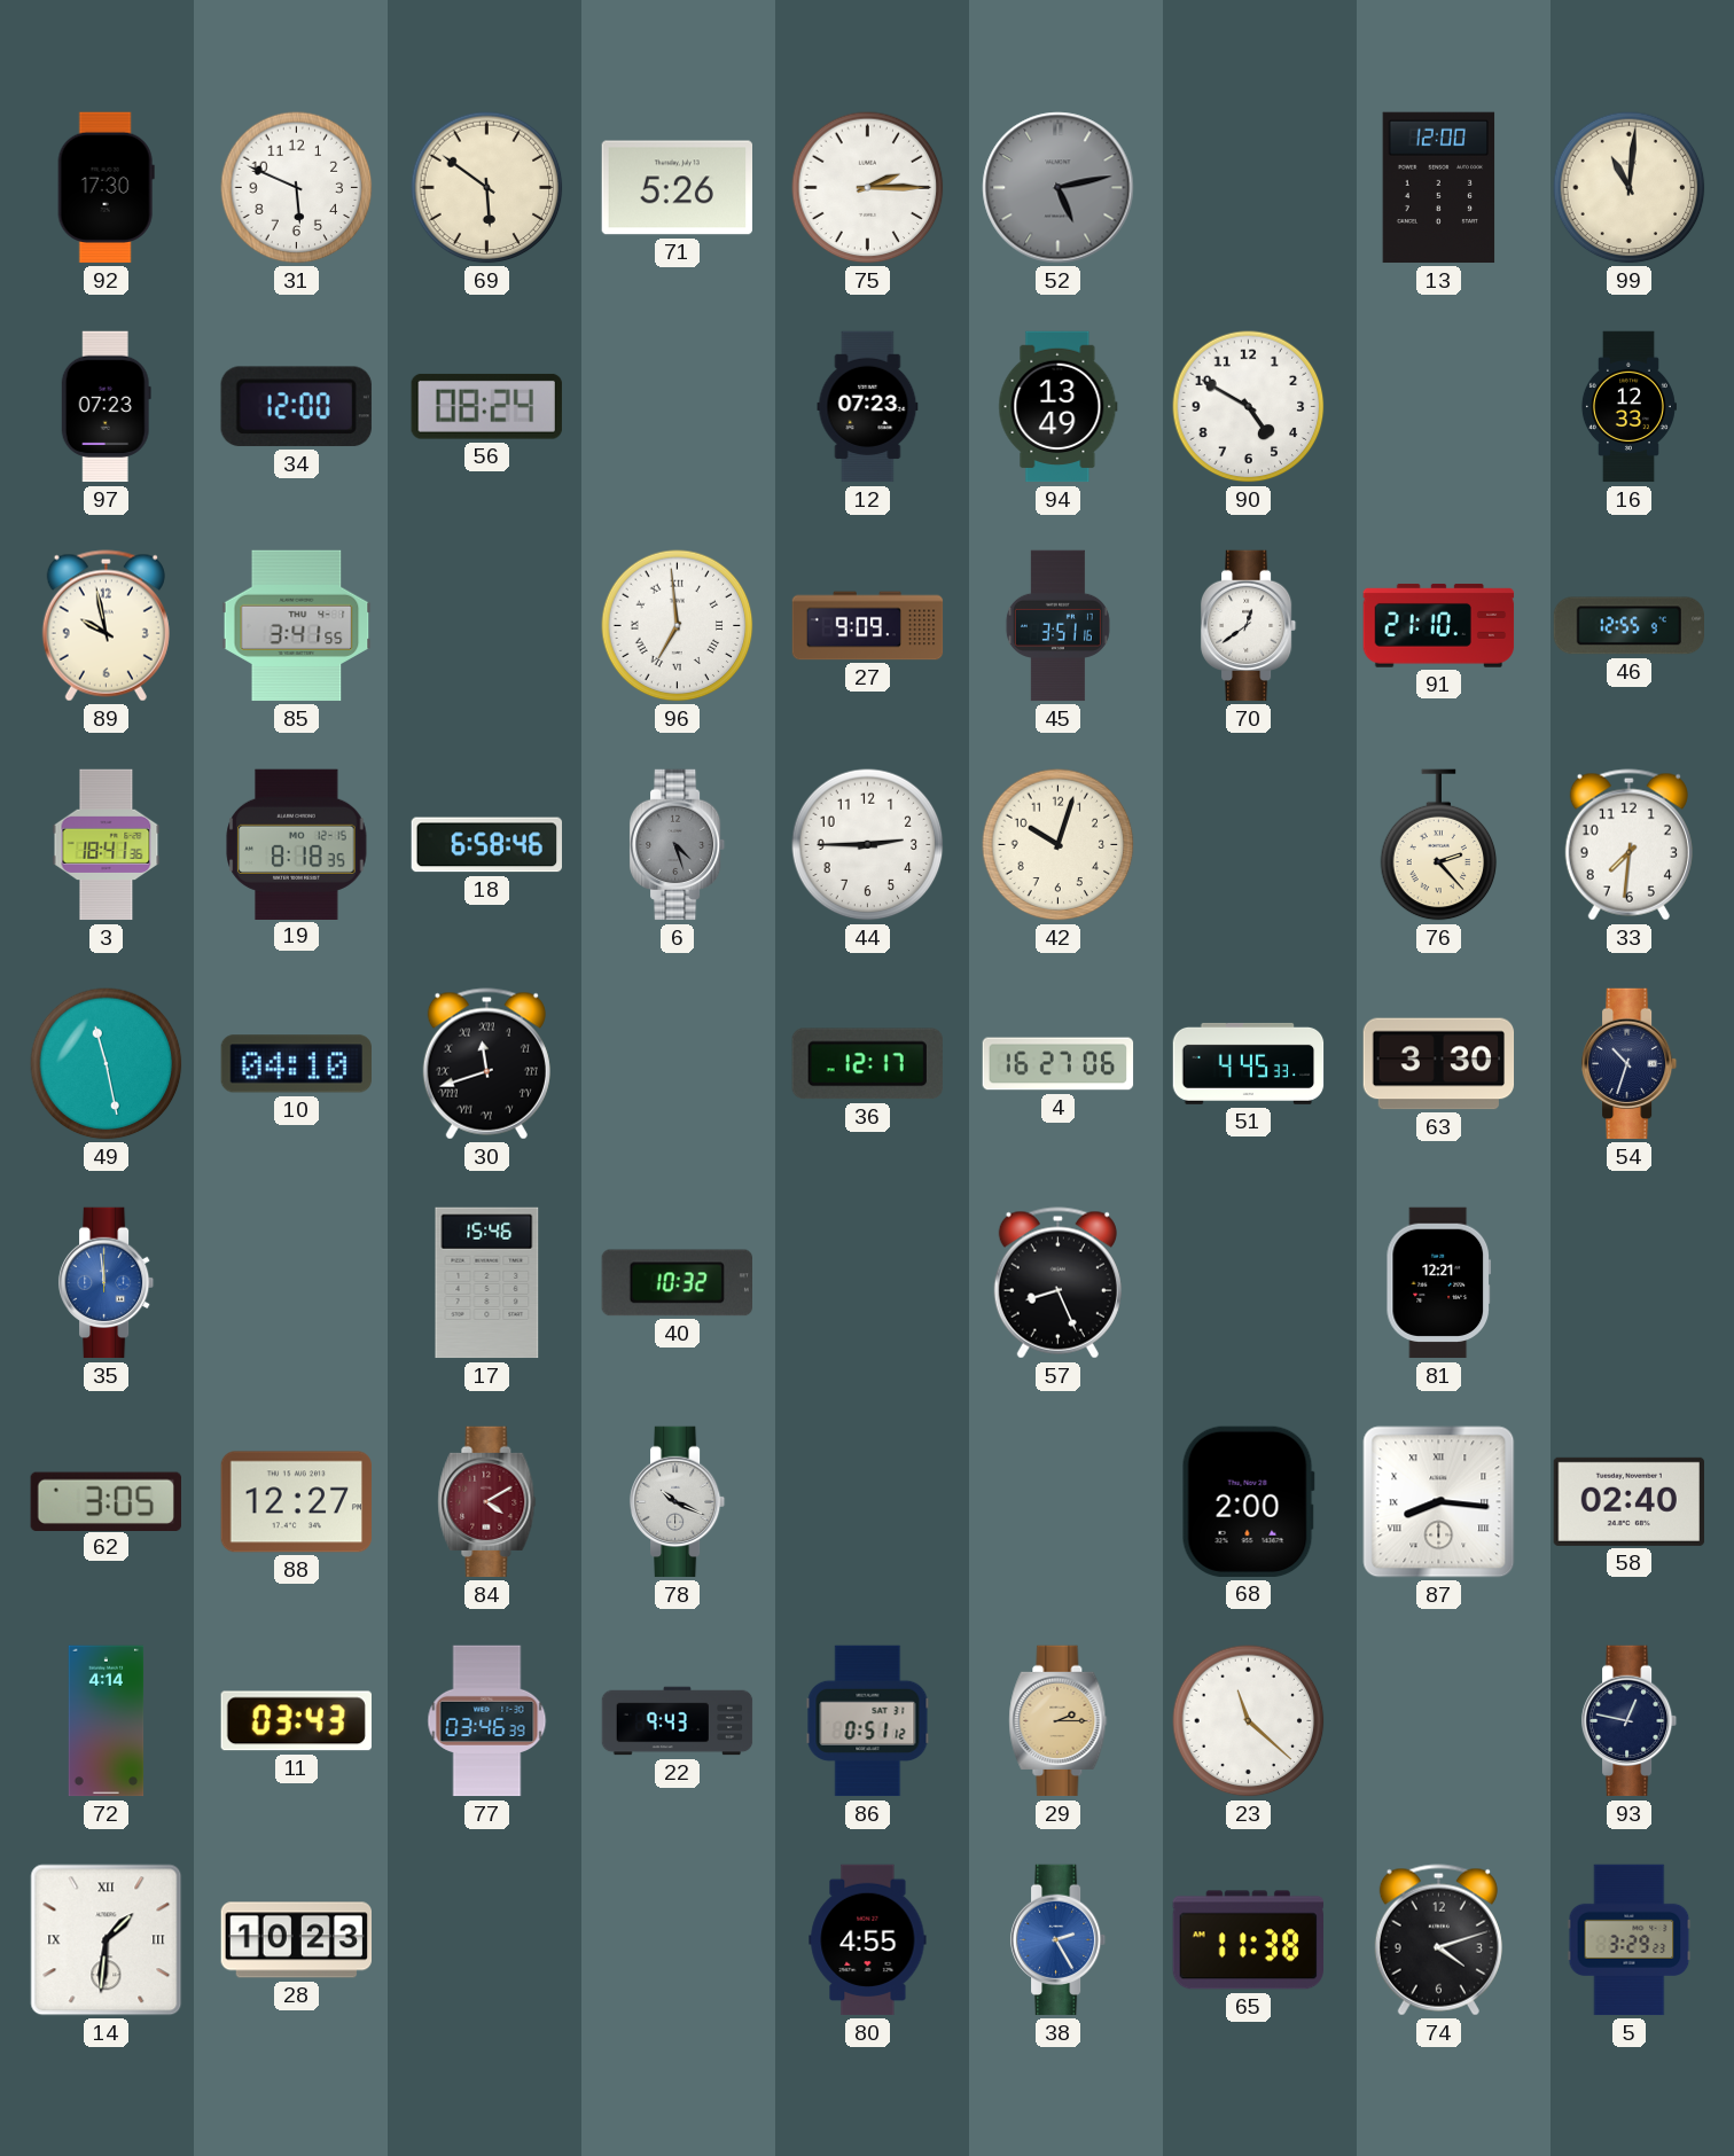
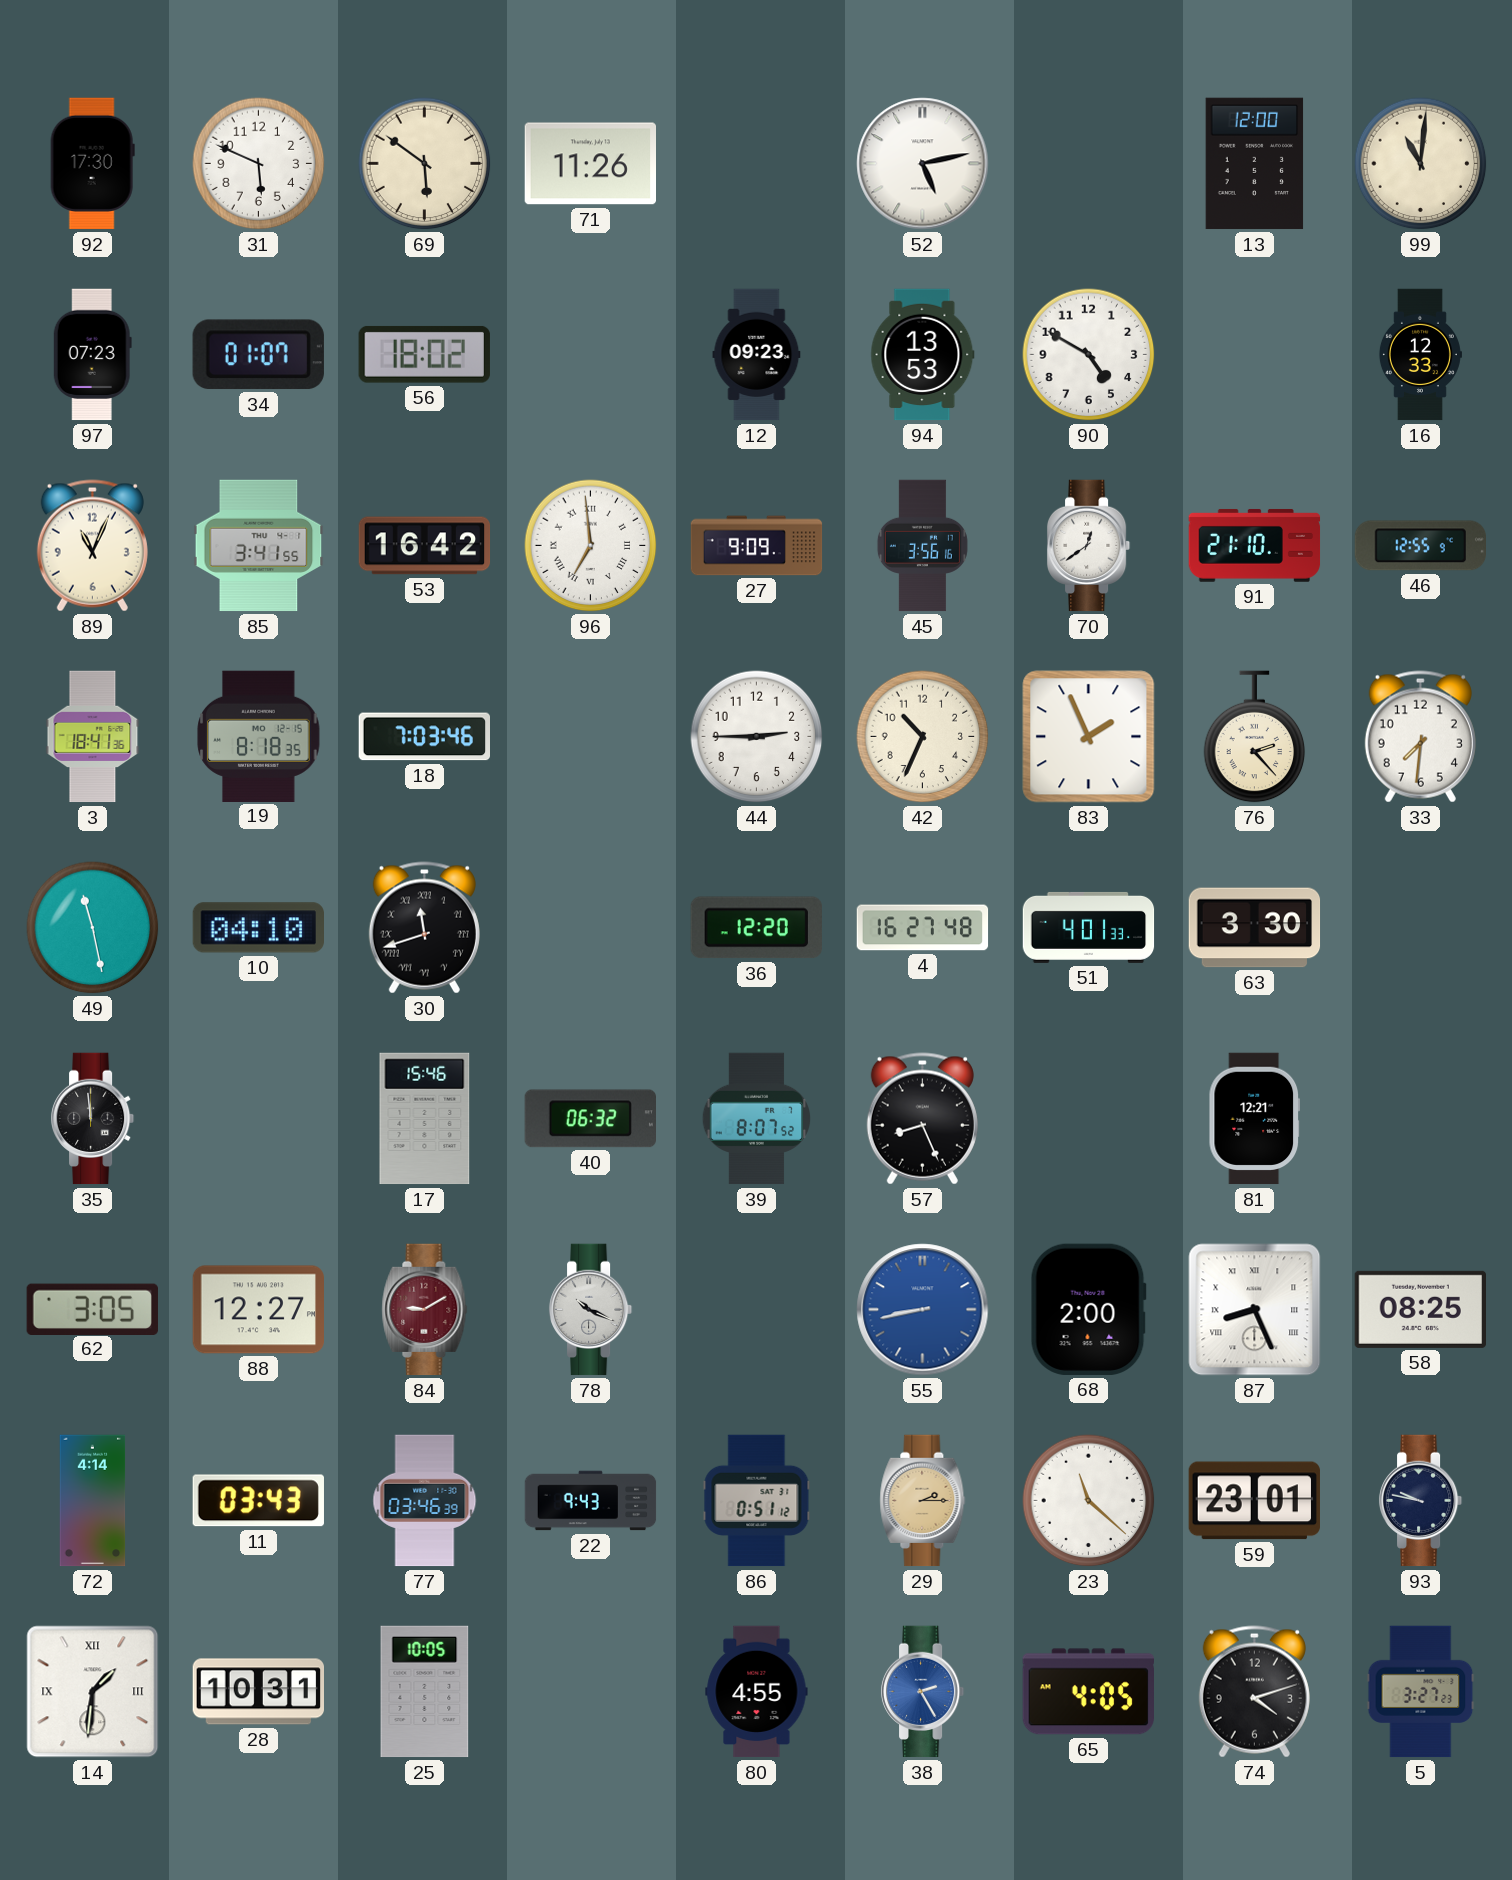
71: 5:26 -> 11:26
75: 2:15 -> none
52 dial: grey -> white
34: 12:00 -> 01:07
56: 08:24 -> 18:02
12: 07:23 -> 09:23
94: 13:49 -> 13:53
89: 9:58 -> 11:04
53: none -> 16:42
45: 3:51 -> 3:56
18: 6:58 -> 7:03
6: 4:27 -> none
42: 10:03 -> 10:34
83: none -> 1:56
36: 12:17 -> 12:20
4: 16:27:06 -> 16:27:48
51: 4:45 -> 4:01
54: 10:33 -> none
35 dial: blue -> black
40: 10:32 -> 06:32
39: none -> 8:07
84: 4:10 -> 9:10
55: none -> 8:43
87: 8:16 -> 8:26
58: 02:40 -> 08:25
59: none -> 23:01
93: 12:47 -> 9:47
28: 10:23 -> 10:31
25: none -> 10:05
65: 11:38 -> 4:05
5: 3:29 -> 3:27
